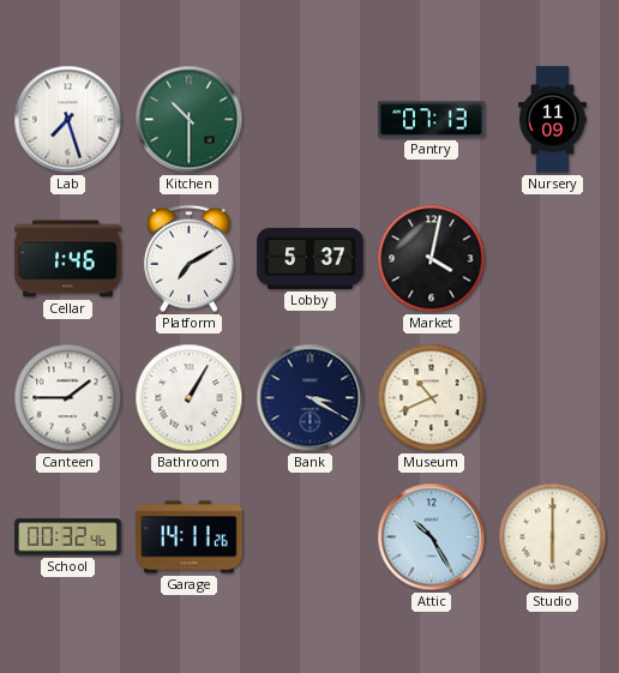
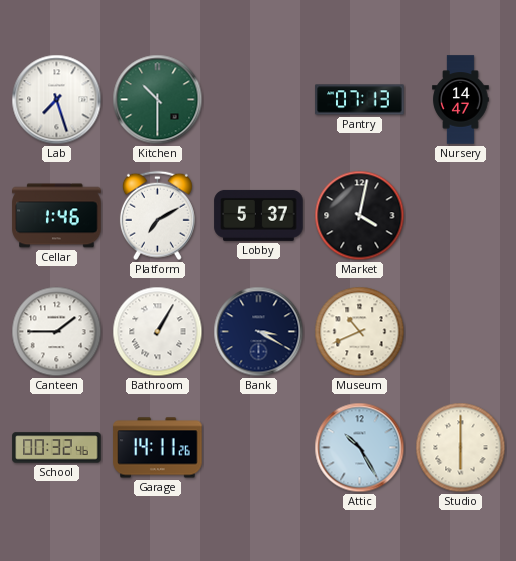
Nursery: 11:09 -> 14:47
